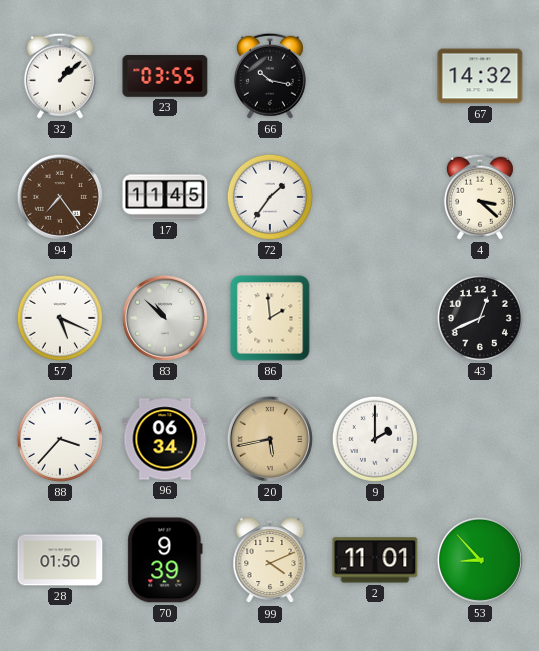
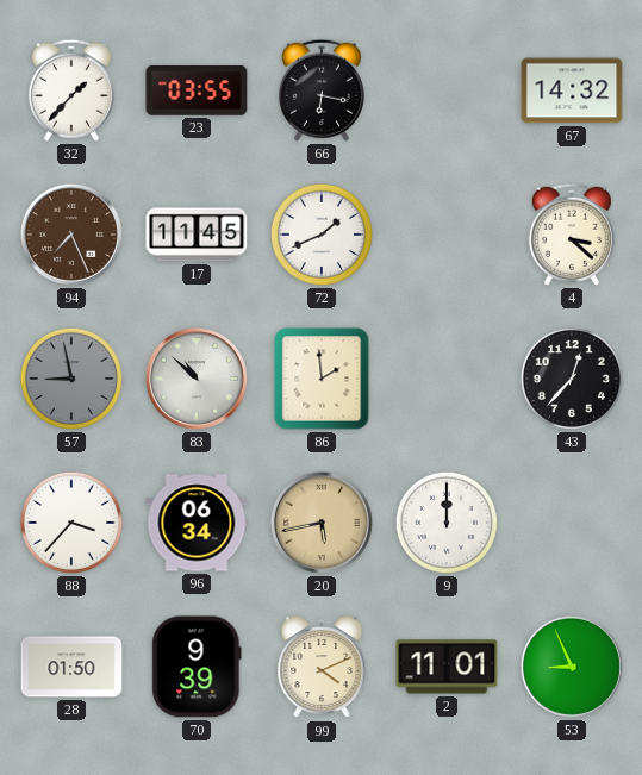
32: 1:08 -> 1:37
66: 10:17 -> 6:17
94: 7:24 -> 7:26
72: 1:36 -> 1:41
57: 5:19 -> 8:58
57 dial: white -> grey
43: 12:41 -> 12:37
9: 2:00 -> 12:00
53: 8:53 -> 8:56
